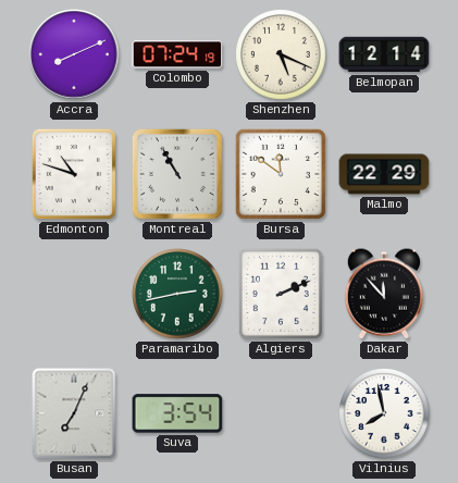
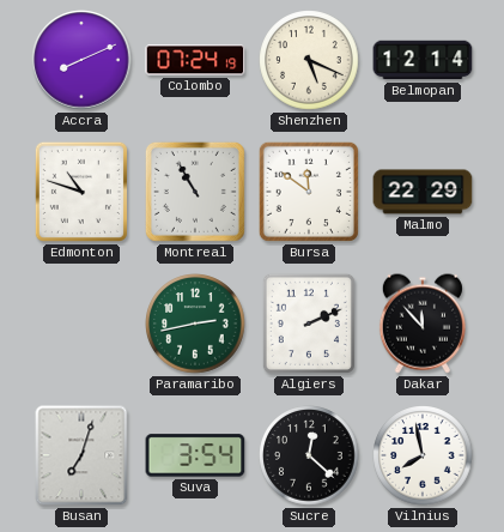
Busan: 7:04 -> 7:03
Sucre: none -> 12:22
